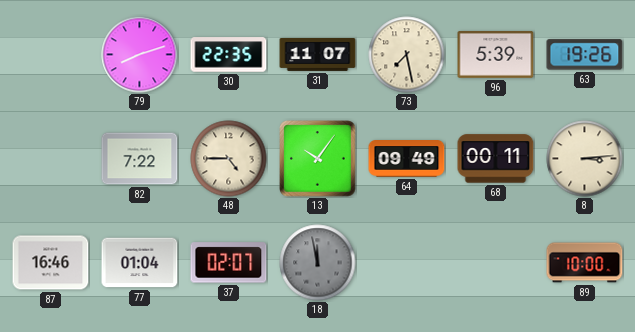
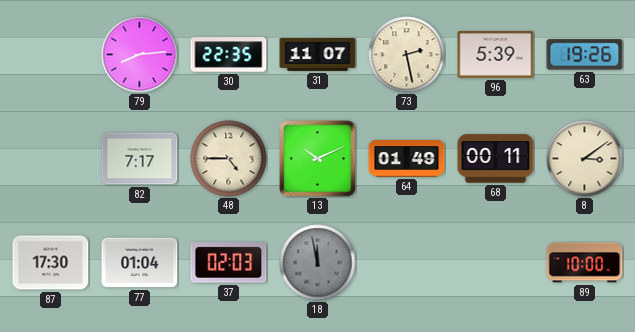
79: 8:12 -> 8:14
73: 7:28 -> 2:28
82: 7:22 -> 7:17
13: 10:06 -> 10:11
64: 09:49 -> 01:49
8: 3:14 -> 3:09
87: 16:46 -> 17:30
37: 02:07 -> 02:03
